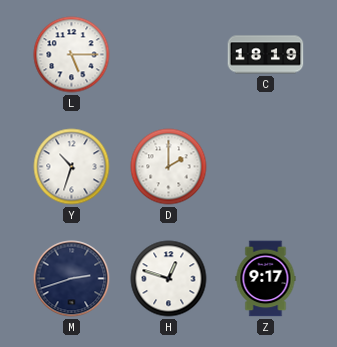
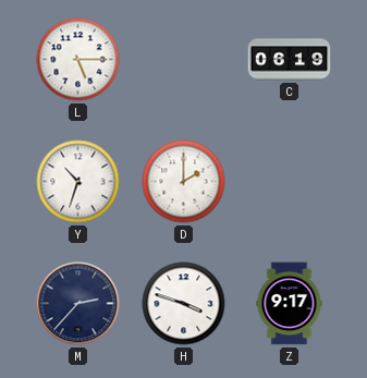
C: 18:19 -> 06:19
M: 2:42 -> 2:37
H: 12:48 -> 3:48
